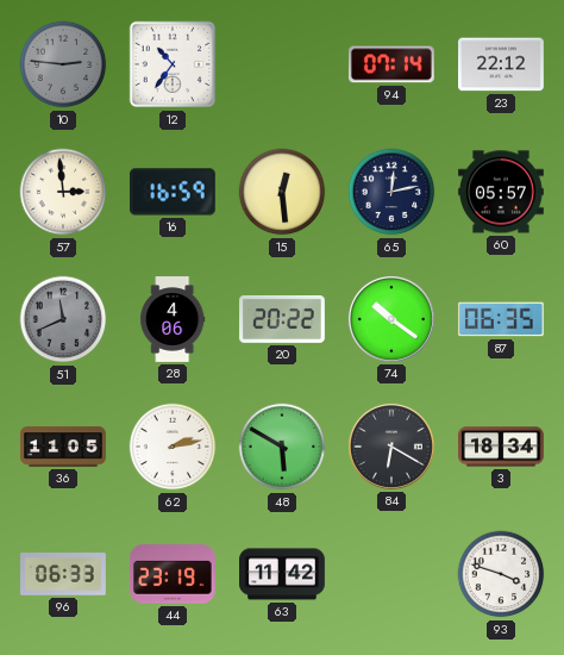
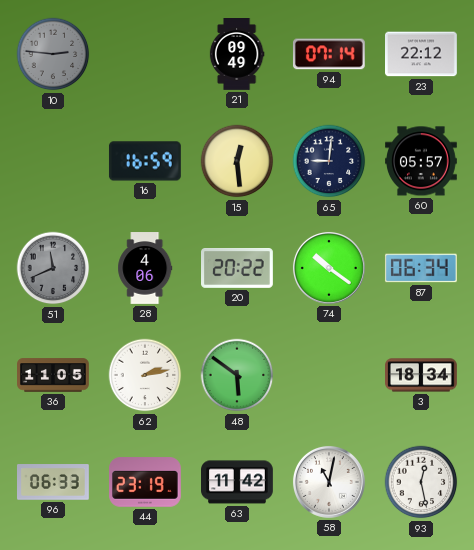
12: 10:36 -> none
21: none -> 09:49
57: 2:59 -> none
65: 12:13 -> 9:01
87: 06:35 -> 06:34
48: 5:50 -> 5:51
84: 6:20 -> none
58: none -> 11:02
93: 3:48 -> 12:28
